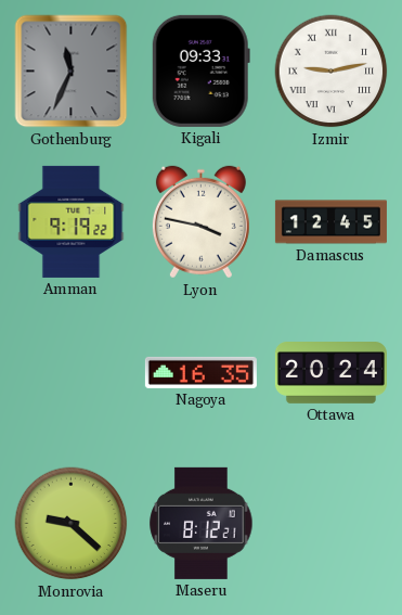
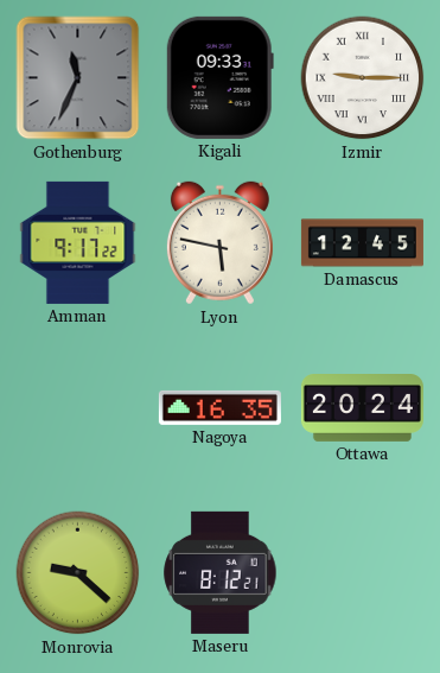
Izmir: 9:13 -> 9:15
Amman: 9:19 -> 9:17
Lyon: 3:47 -> 5:47
